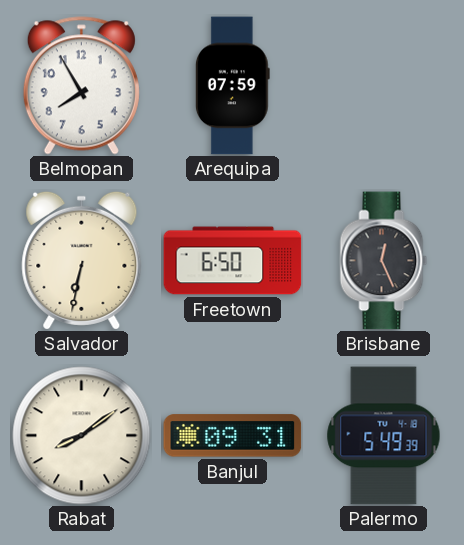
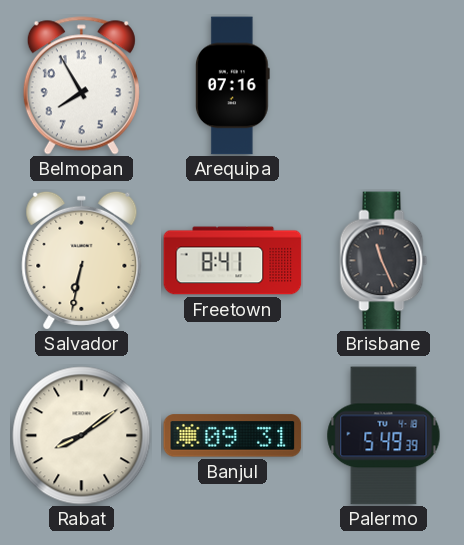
Arequipa: 07:59 -> 07:16
Freetown: 6:50 -> 8:41
Brisbane: 12:26 -> 11:26
